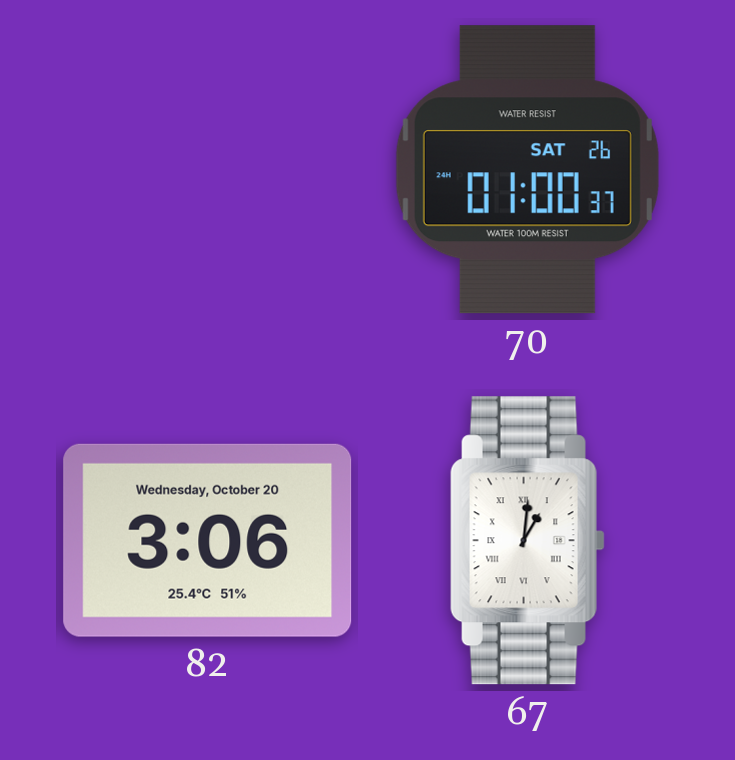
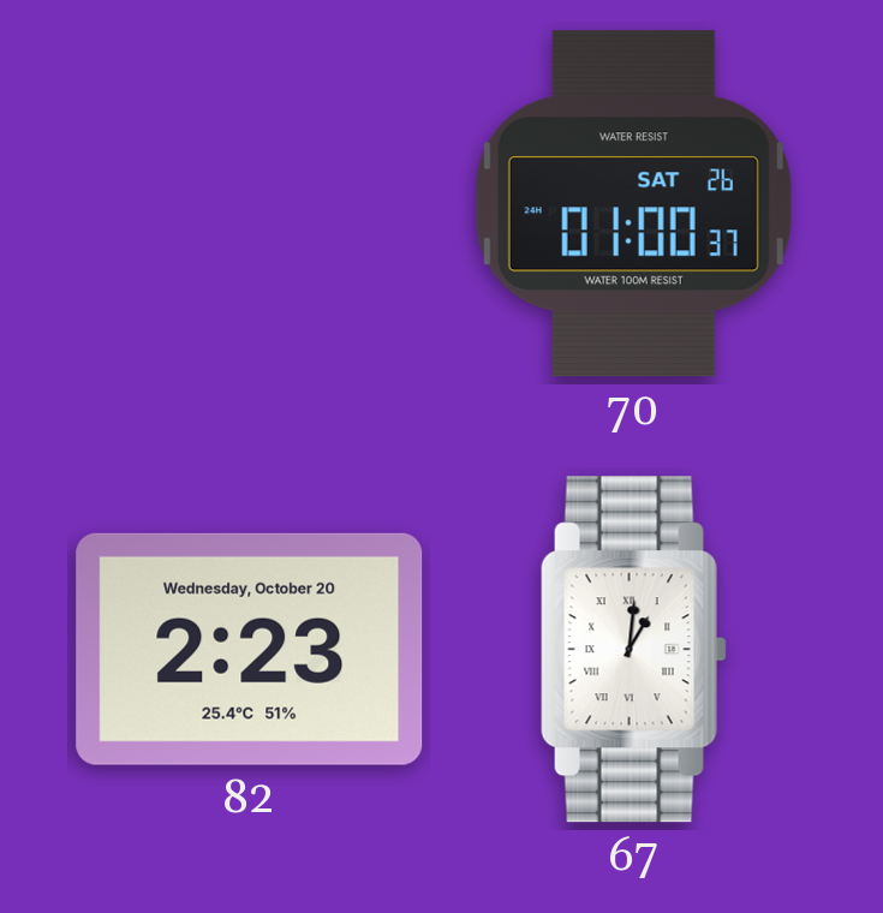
82: 3:06 -> 2:23
